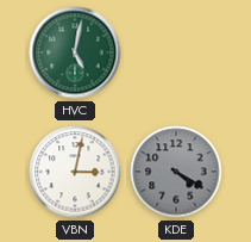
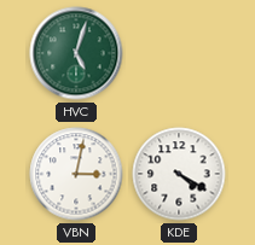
HVC: 5:02 -> 5:03
KDE dial: grey -> white
